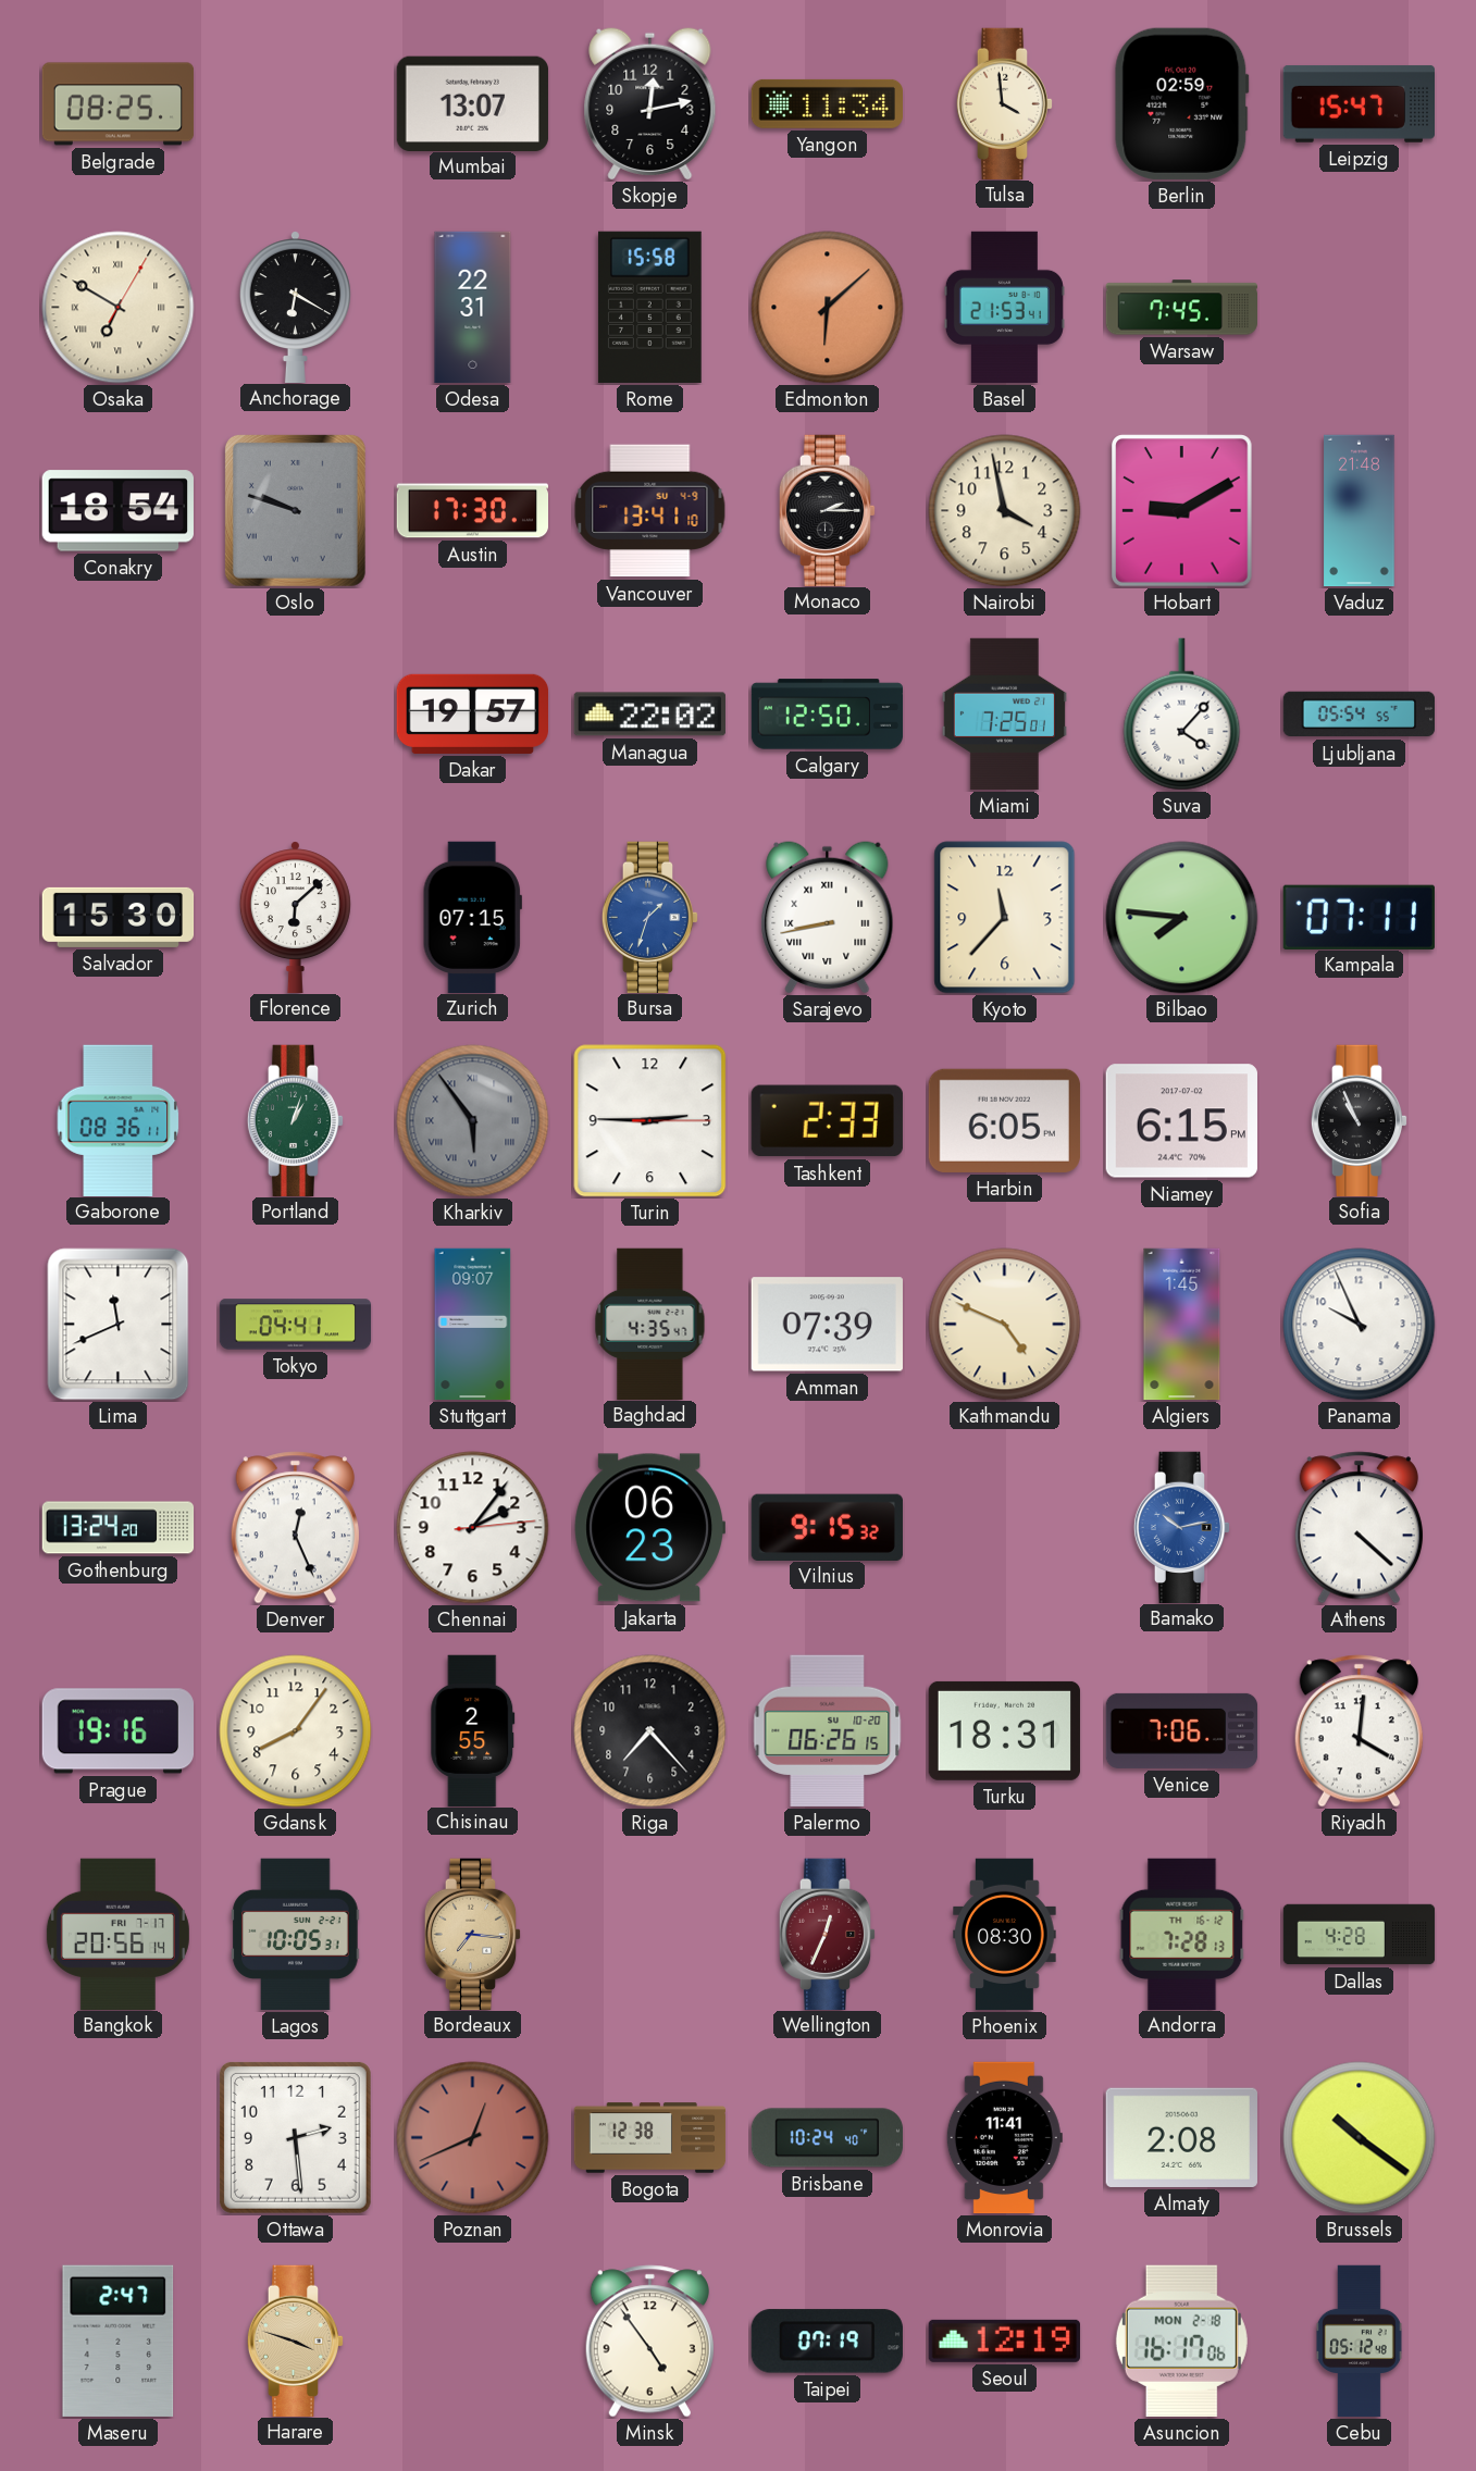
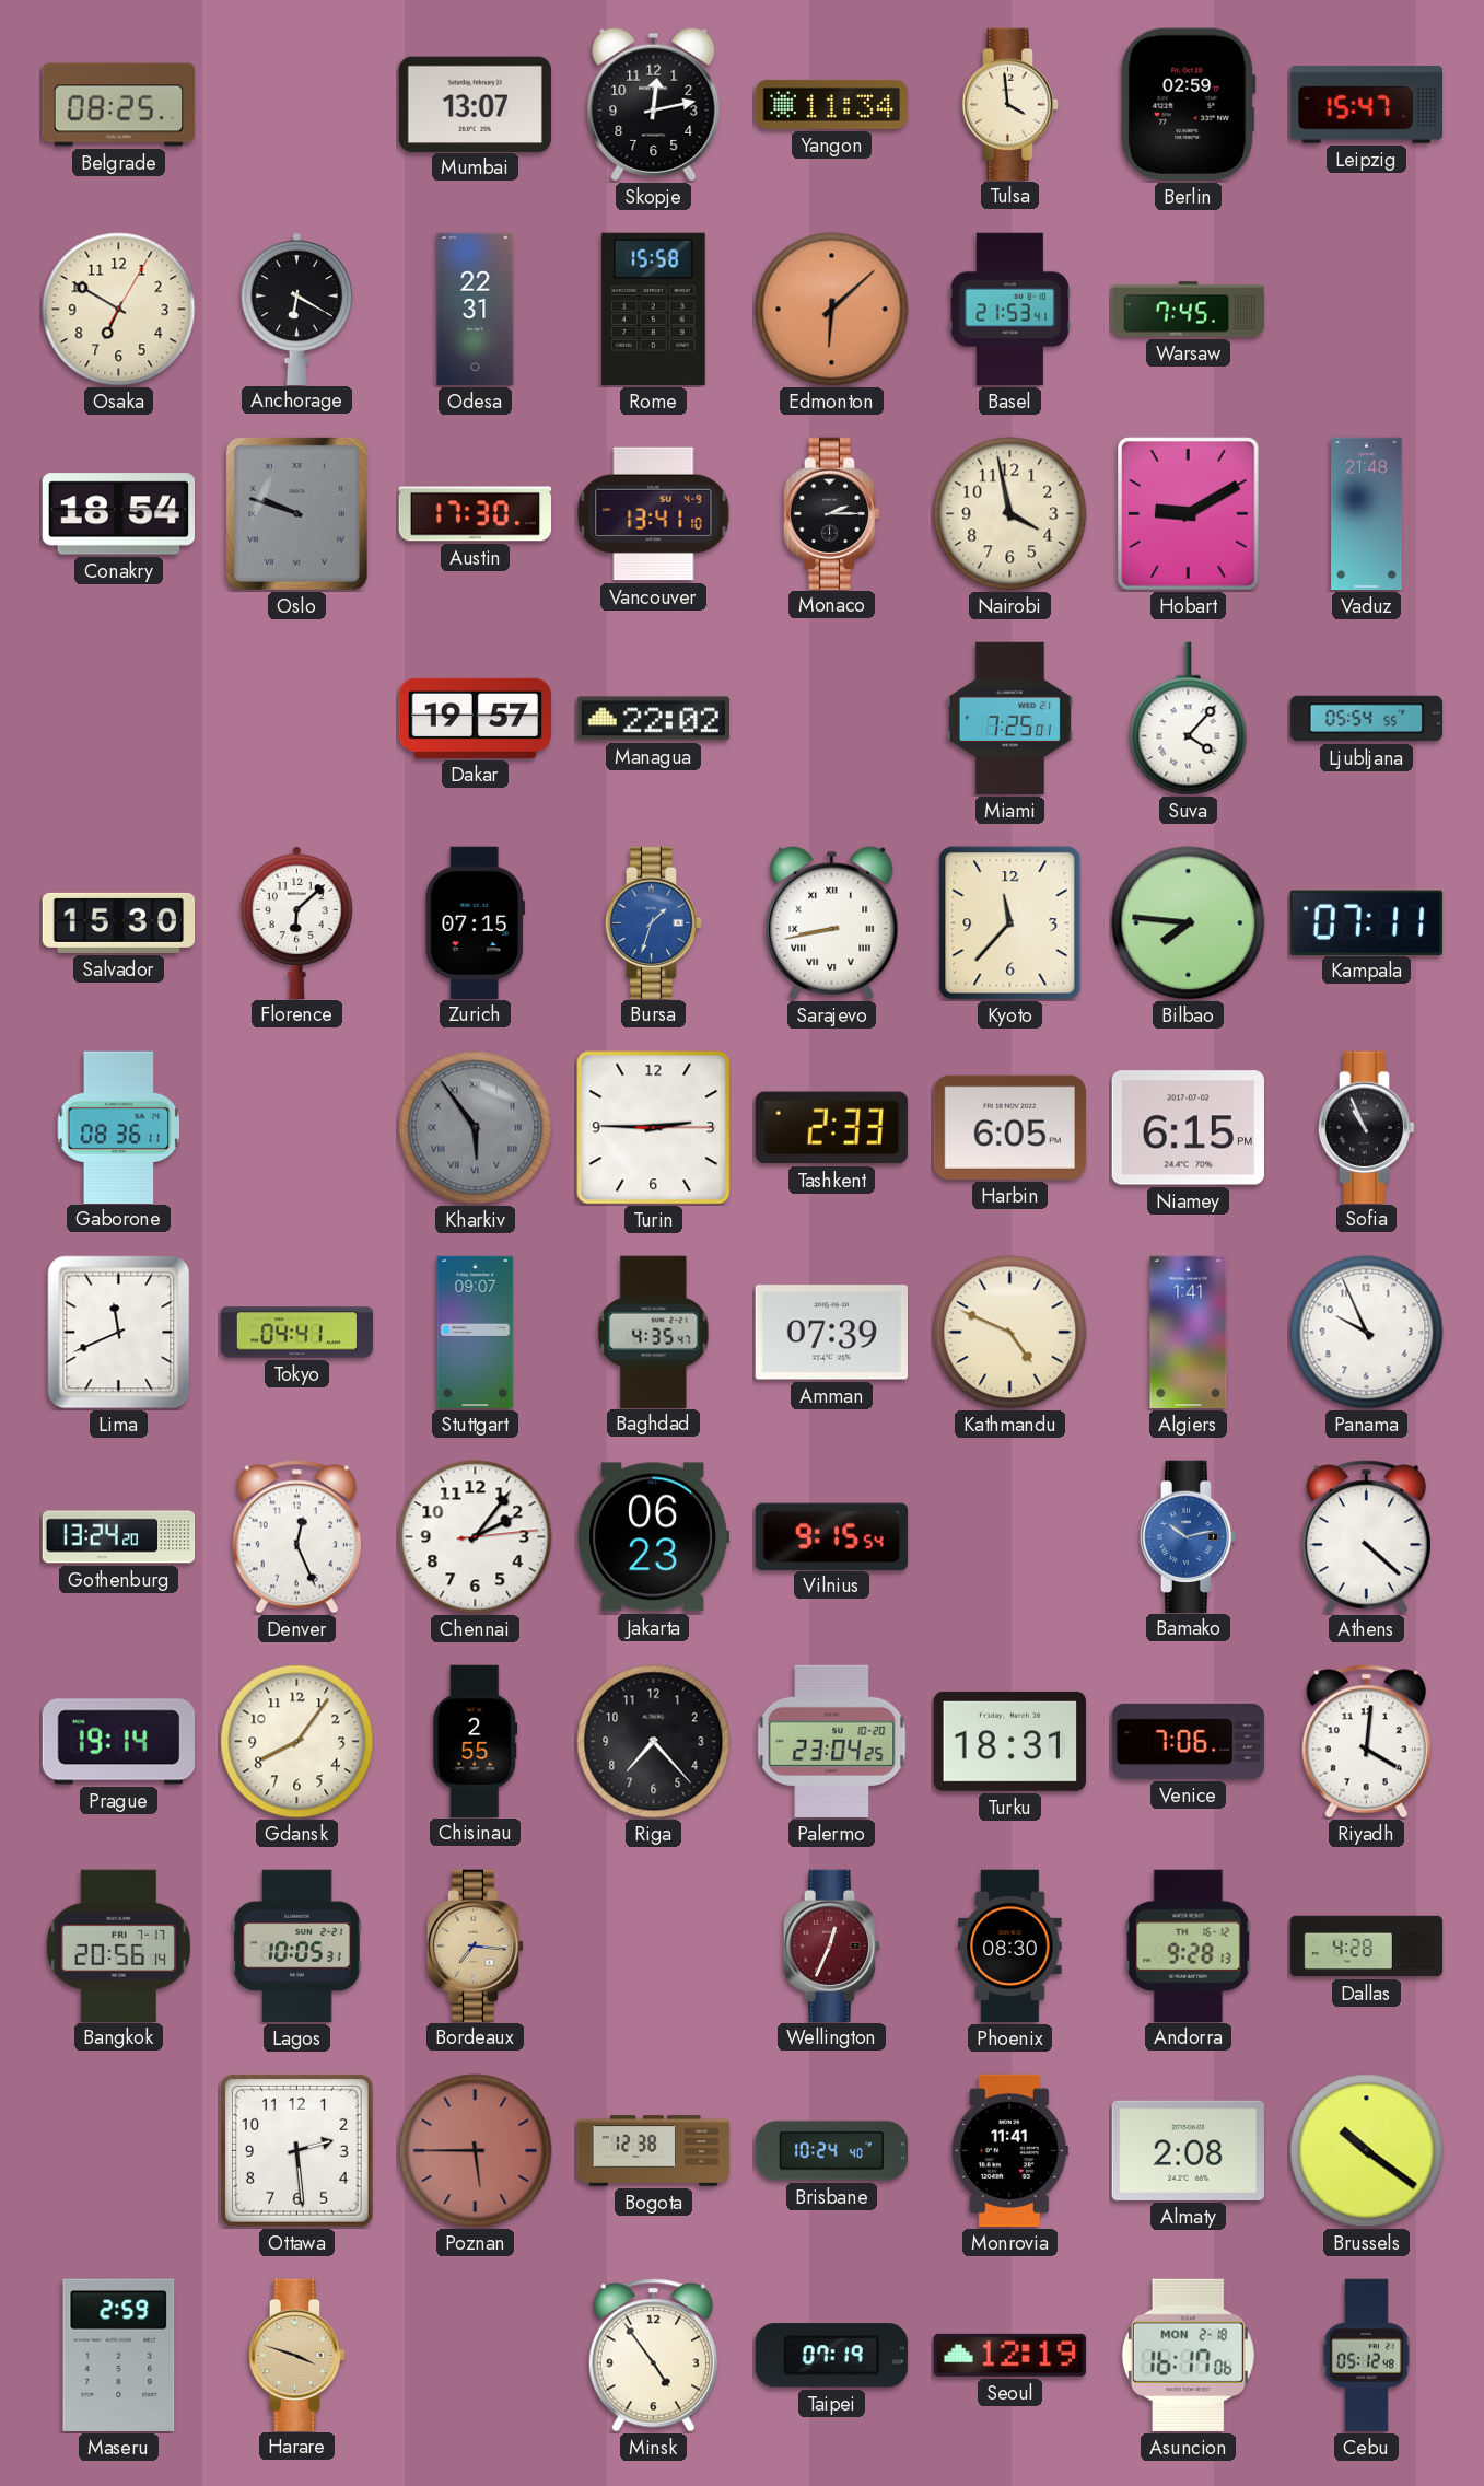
Osaka numerals: Roman -> Arabic
Calgary: 12:50 -> none
Portland: 1:03 -> none
Algiers: 1:45 -> 1:41
Vilnius: 9:15:32 -> 9:15:54
Prague: 19:16 -> 19:14
Palermo: 06:26 -> 23:04
Andorra: 7:28 -> 9:28
Poznan: 12:41 -> 5:45
Maseru: 2:47 -> 2:59
